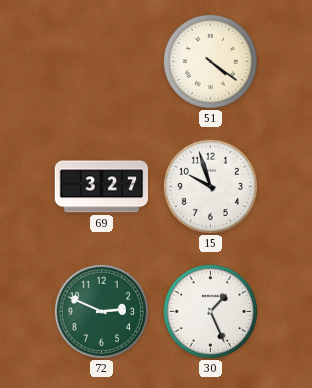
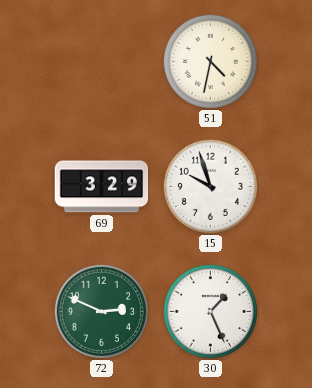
51: 4:21 -> 4:32
69: 3:27 -> 3:29
